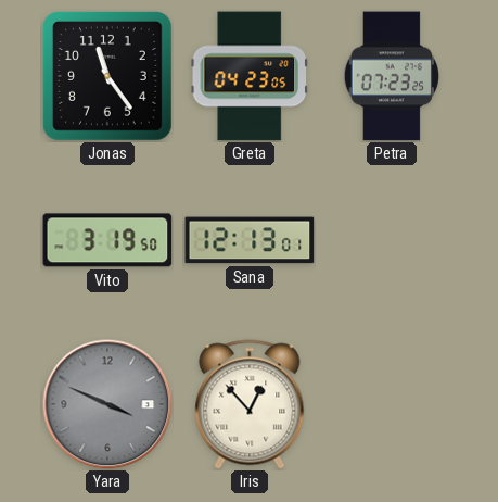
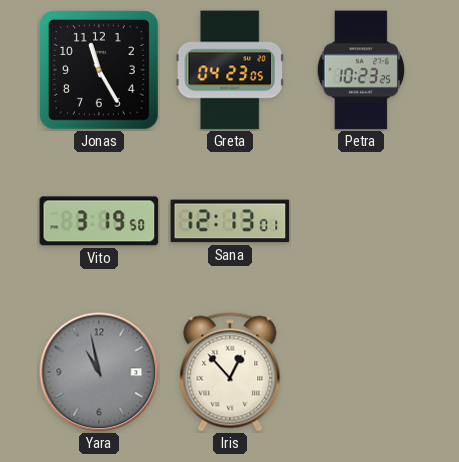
Jonas: 11:24 -> 11:25
Petra: 07:23 -> 10:23
Yara: 3:49 -> 10:58
